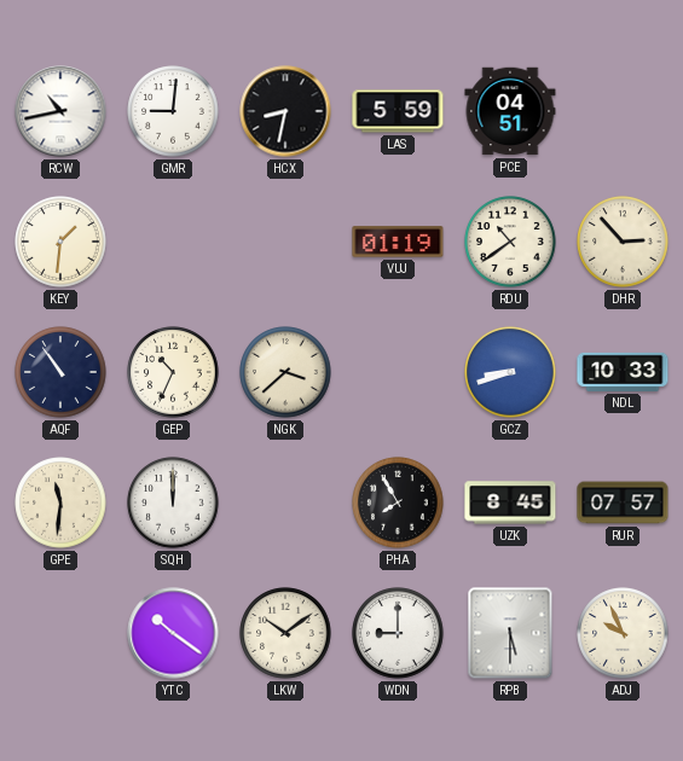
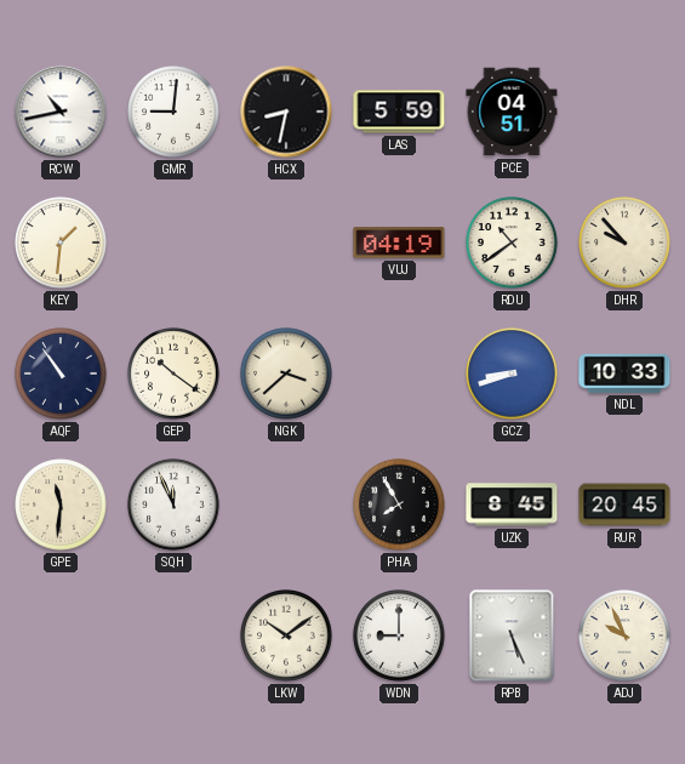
VUJ: 01:19 -> 04:19
DHR: 2:53 -> 9:53
GEP: 10:34 -> 10:21
SQH: 12:00 -> 11:56
RUR: 07:57 -> 20:45
YTC: 10:21 -> none
RPB: 5:30 -> 5:26
